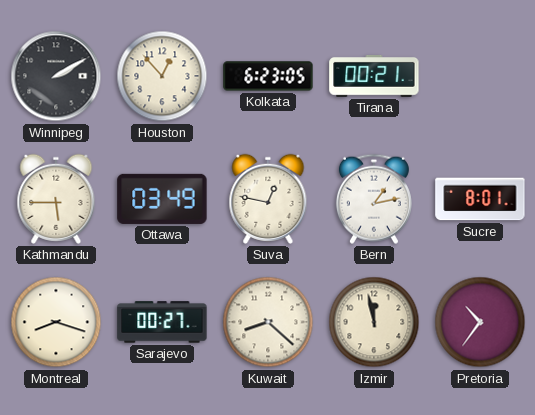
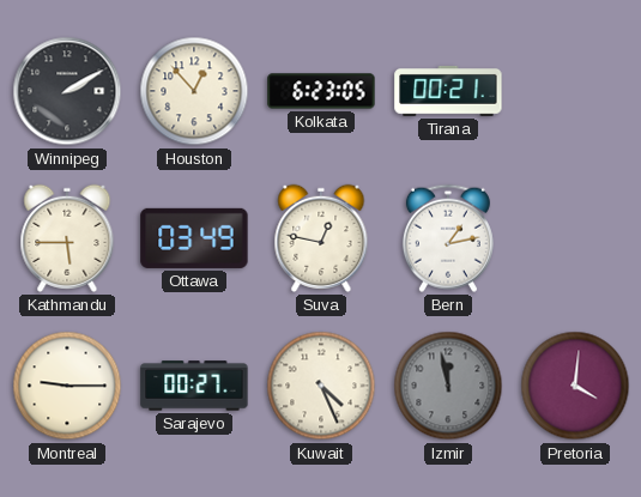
Sucre: 8:01 -> none
Montreal: 8:18 -> 9:15
Kuwait: 8:22 -> 4:26
Izmir dial: cream -> grey
Pretoria: 10:36 -> 4:01
